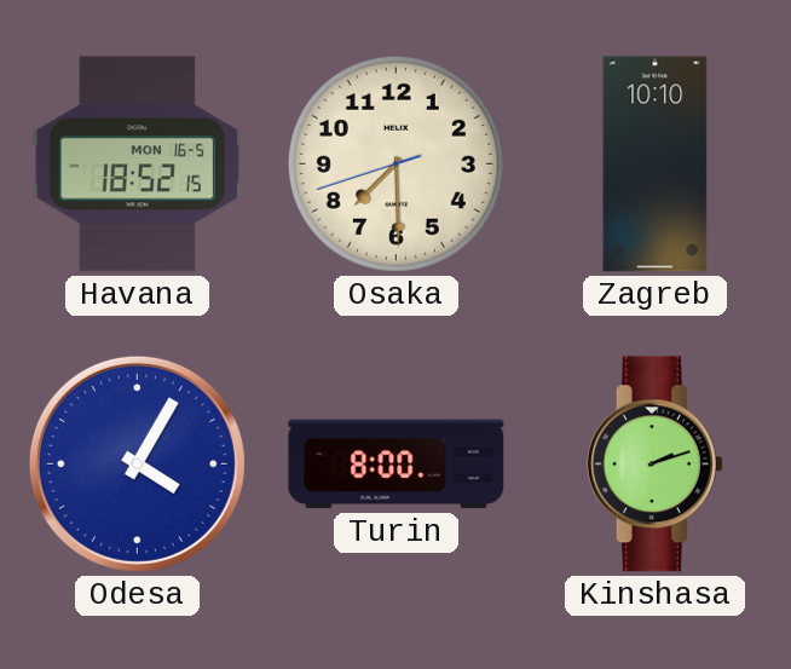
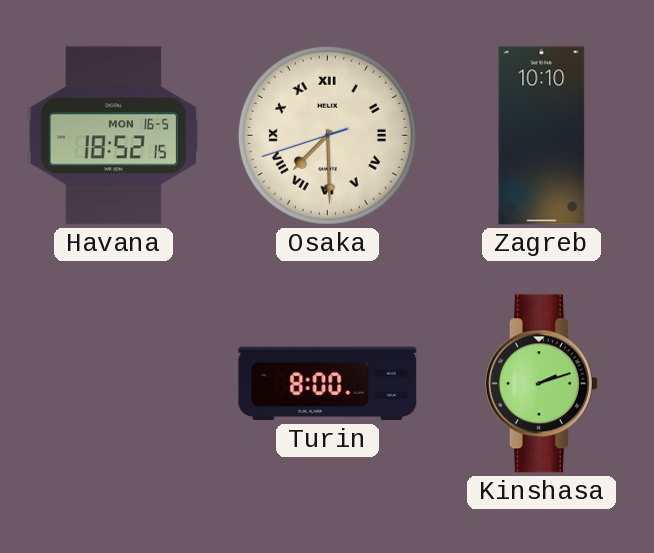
Osaka numerals: Arabic -> Roman
Odesa: 4:05 -> none
